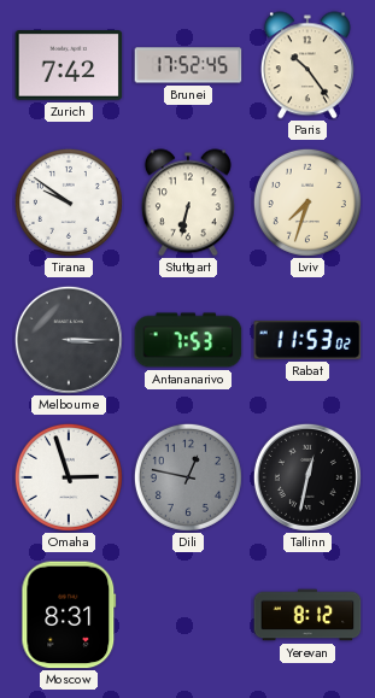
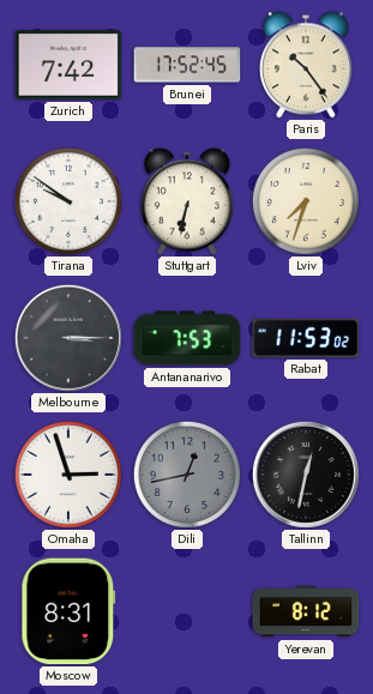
Dili: 12:47 -> 12:43
